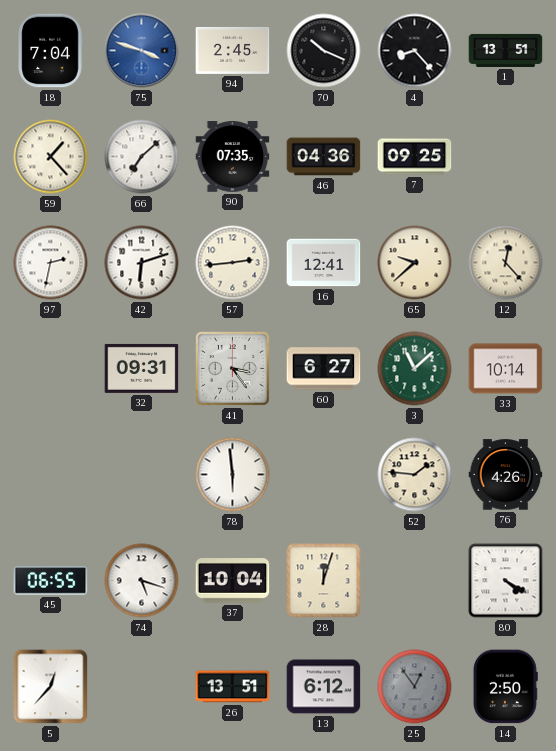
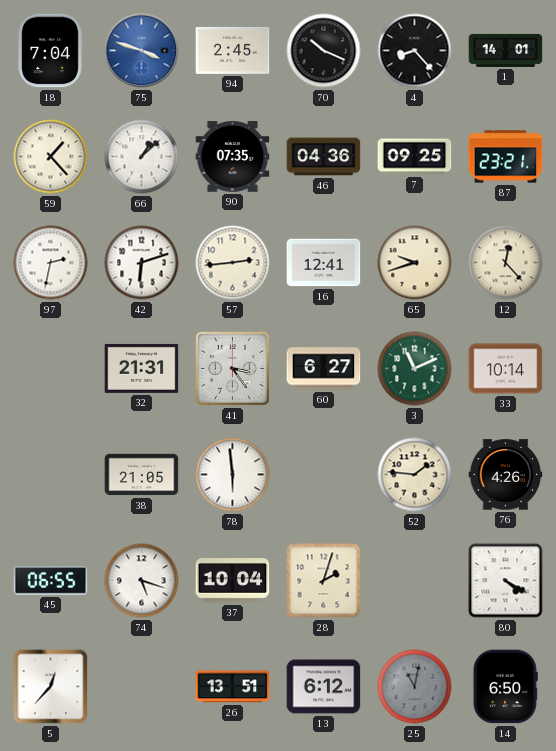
1: 13:51 -> 14:01
66: 7:08 -> 1:08
87: none -> 23:21
65: 9:38 -> 9:42
32: 09:31 -> 21:31
3: 11:08 -> 11:11
38: none -> 21:05
28: 12:03 -> 2:03
25: 12:54 -> 11:02
14: 2:50 -> 6:50
